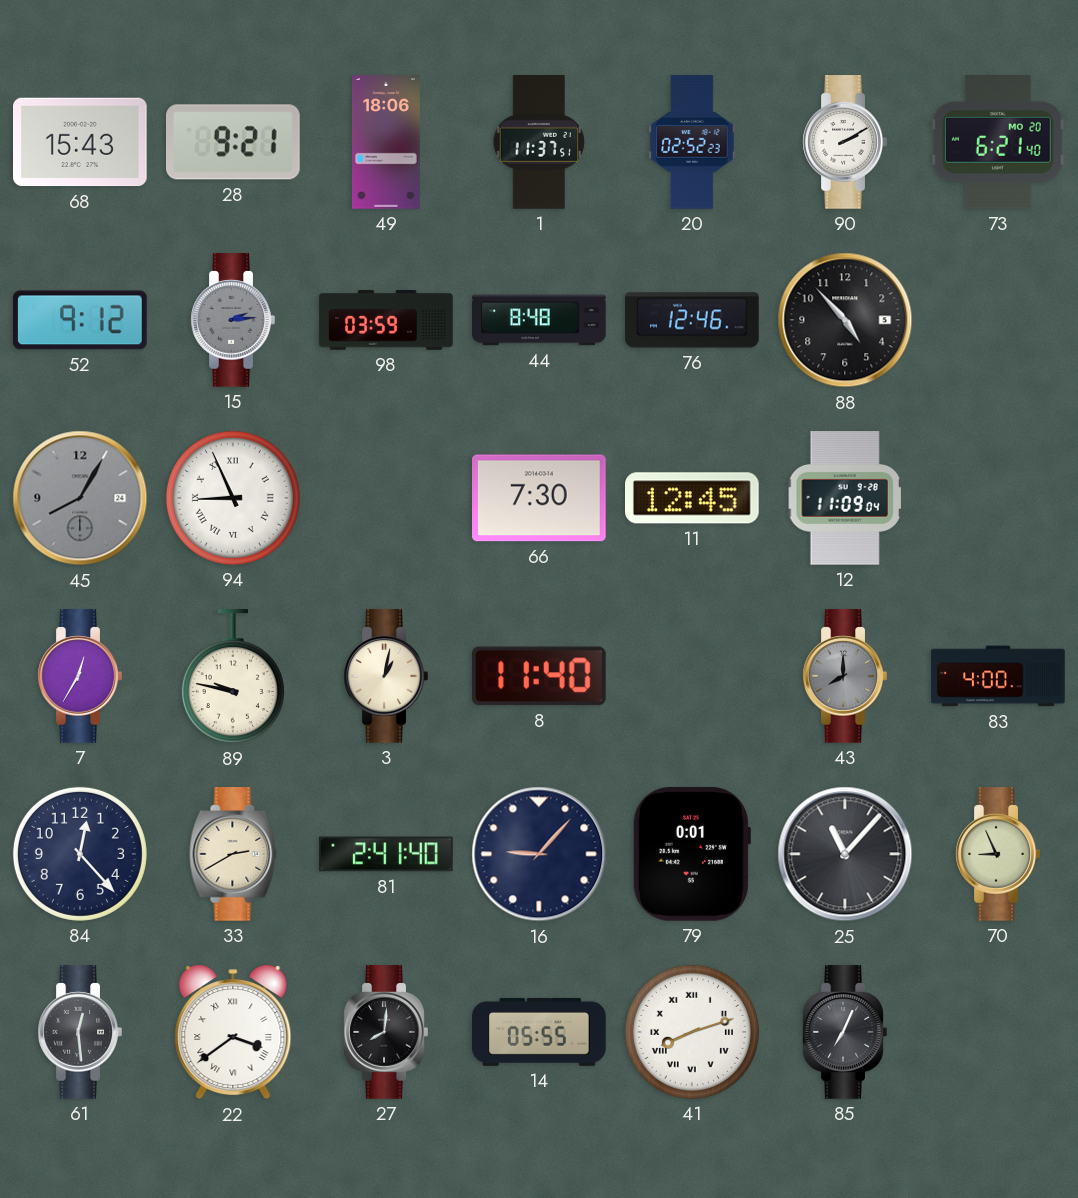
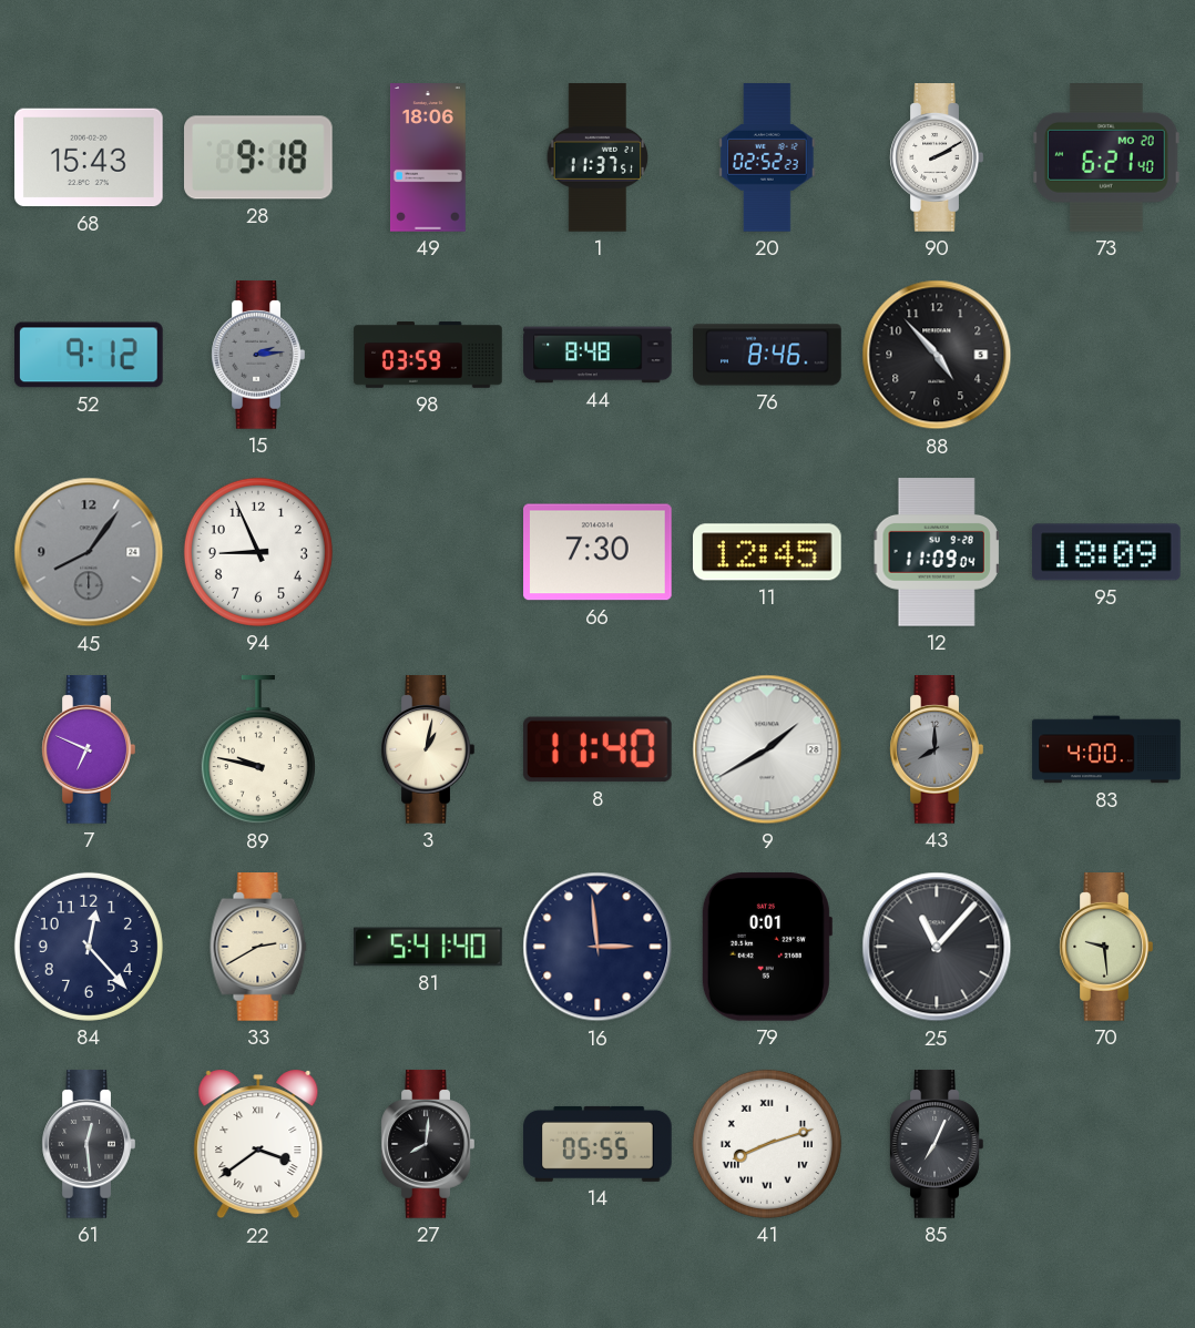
28: 9:21 -> 9:18
76: 12:46 -> 8:46
45: 8:05 -> 8:06
94 numerals: Roman -> Arabic
95: none -> 18:09
7: 12:35 -> 6:49
9: none -> 1:40
81: 2:41 -> 5:41
16: 9:07 -> 2:59
70: 8:56 -> 9:29
